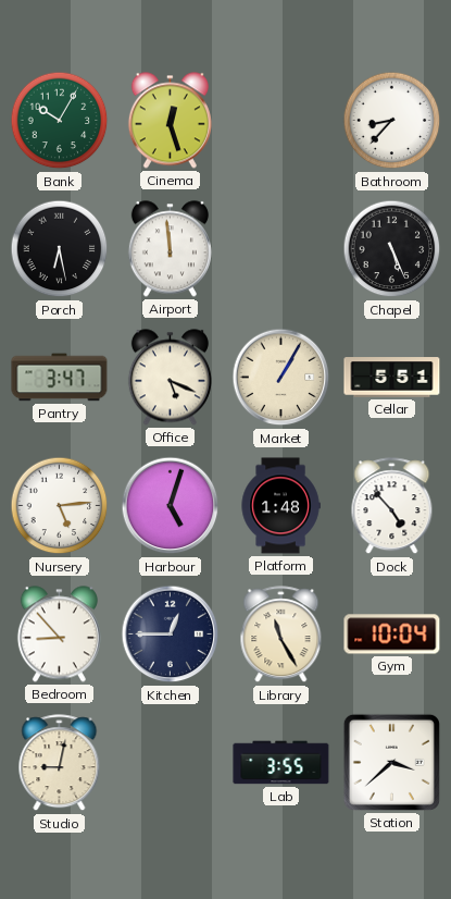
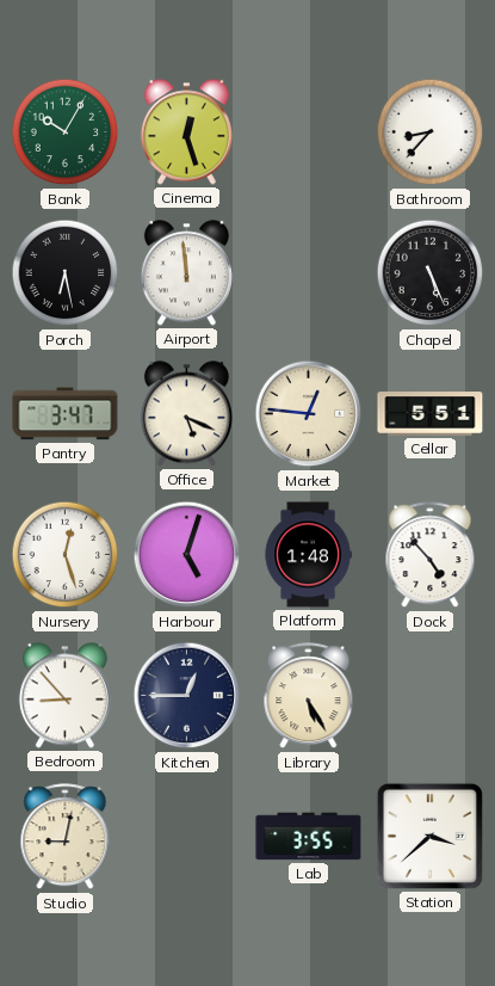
Market: 1:05 -> 12:46
Nursery: 5:14 -> 12:27
Library: 11:25 -> 5:25
Gym: 10:04 -> none
